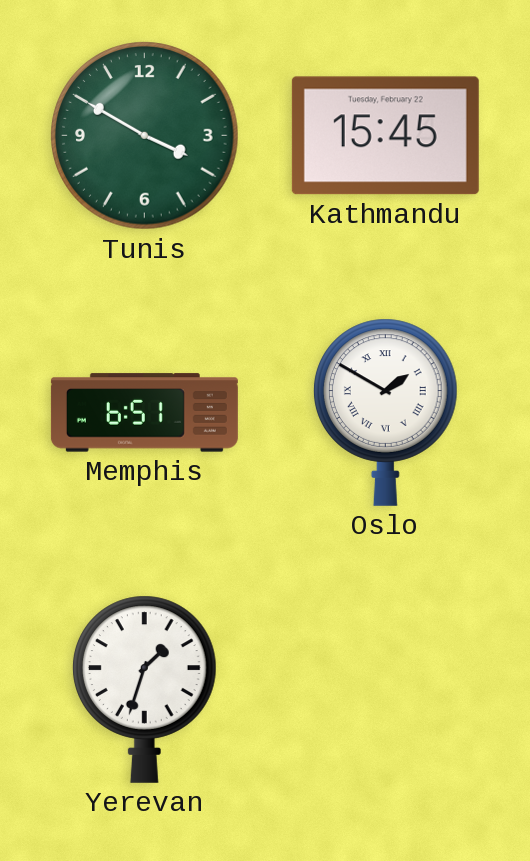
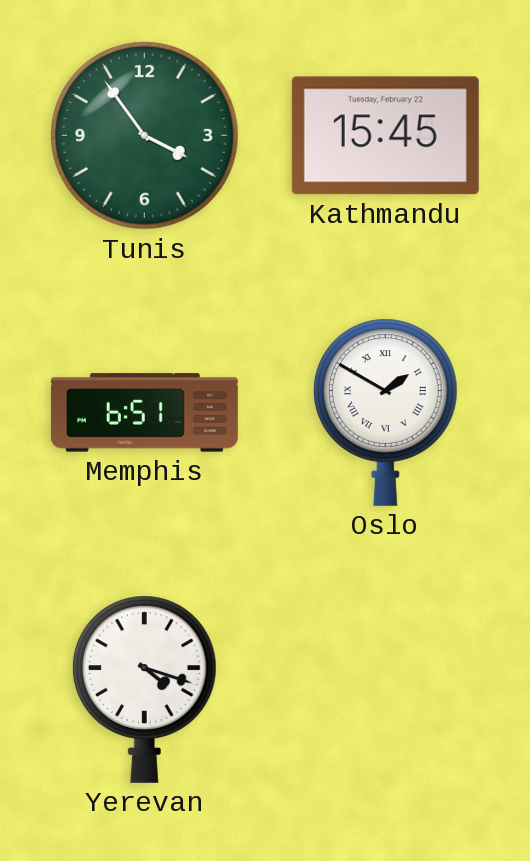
Tunis: 3:50 -> 3:54
Yerevan: 1:33 -> 4:18
